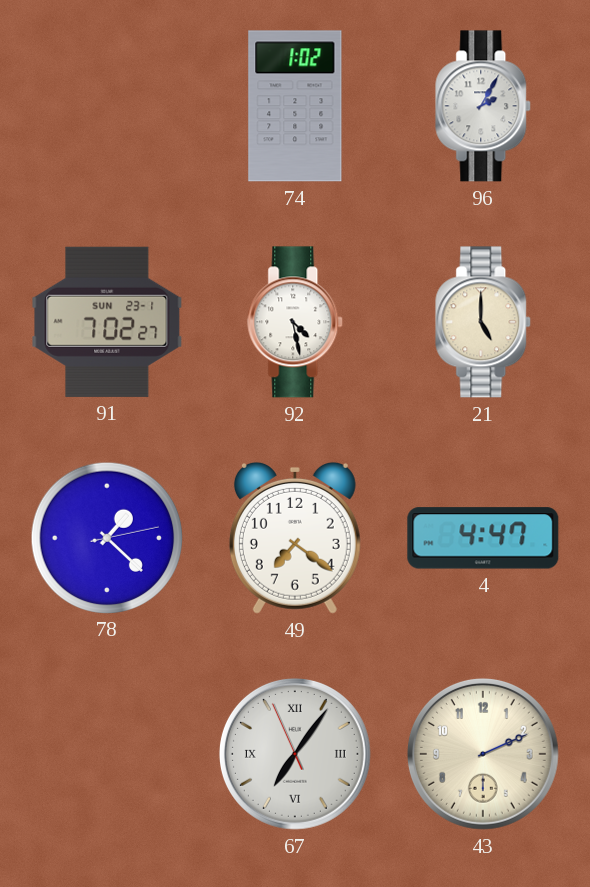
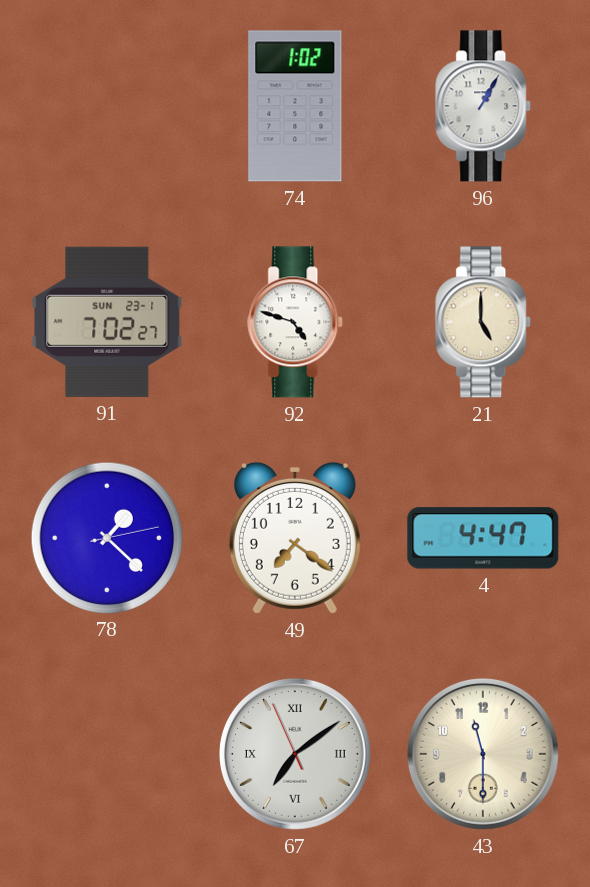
96: 2:05 -> 1:05
92: 4:28 -> 4:48
67: 7:05 -> 7:08
43: 2:11 -> 11:30
